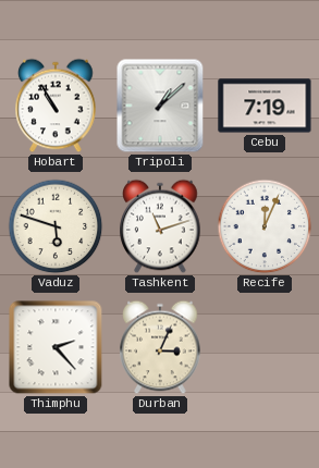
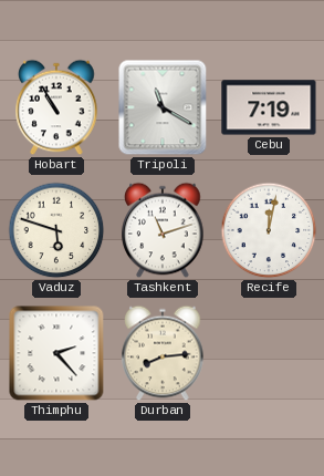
Tripoli: 1:08 -> 11:20
Recife: 12:04 -> 12:02
Durban: 3:04 -> 8:14
